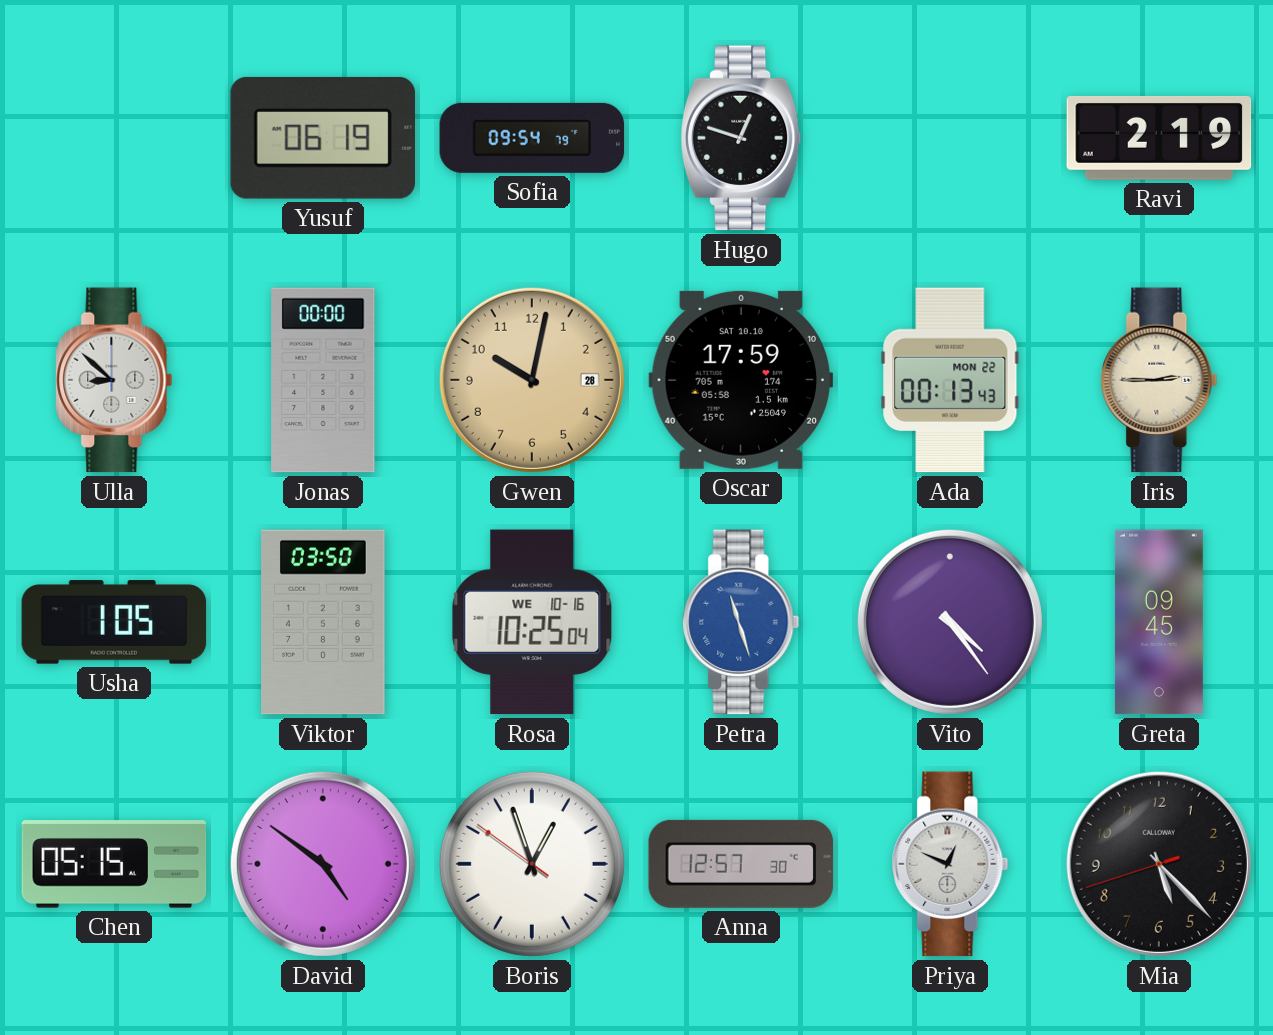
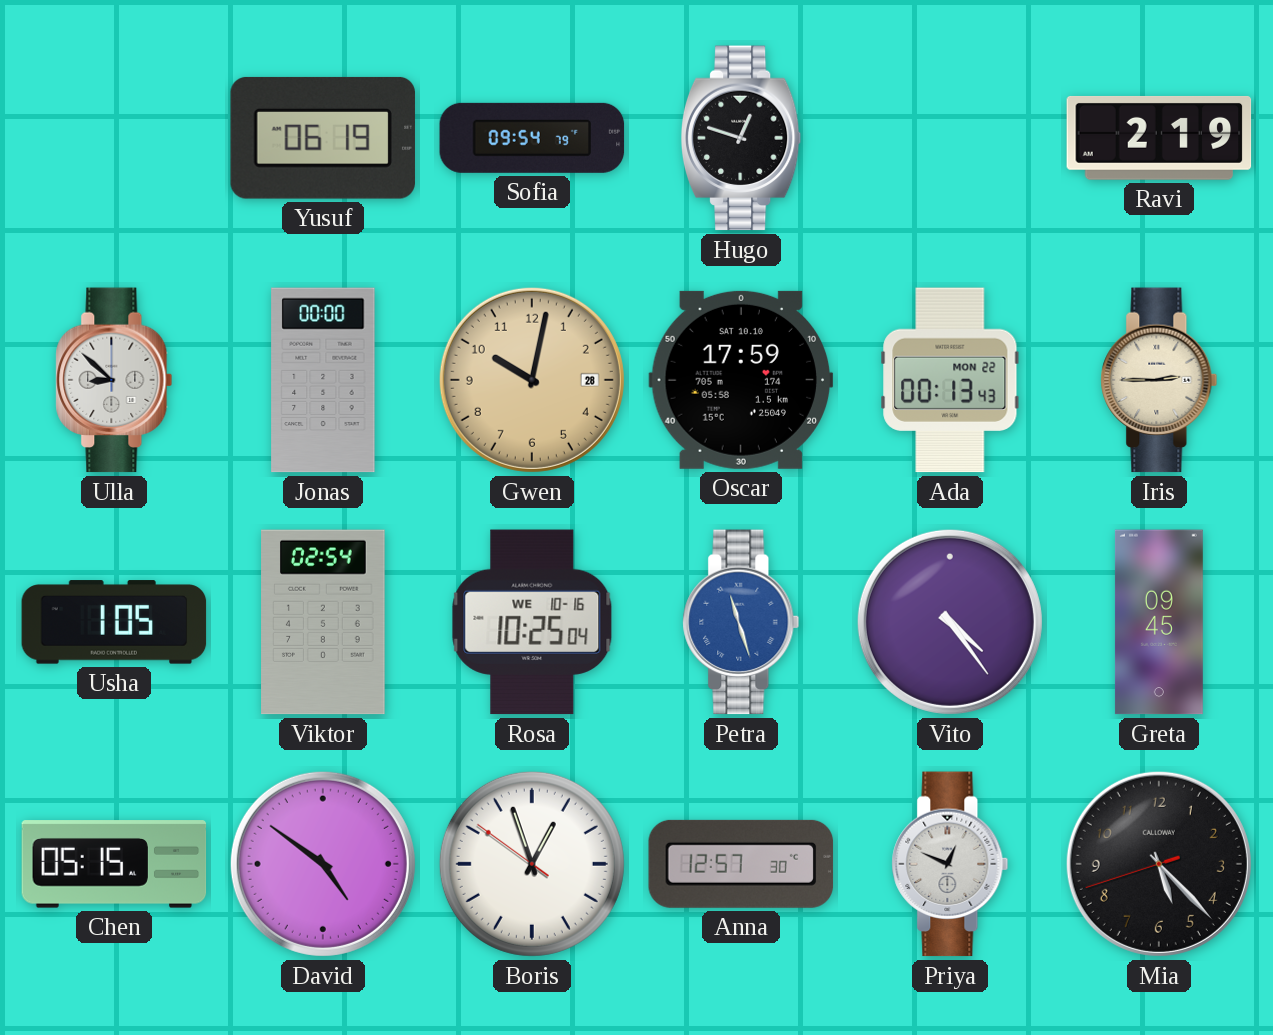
Viktor: 03:50 -> 02:54
